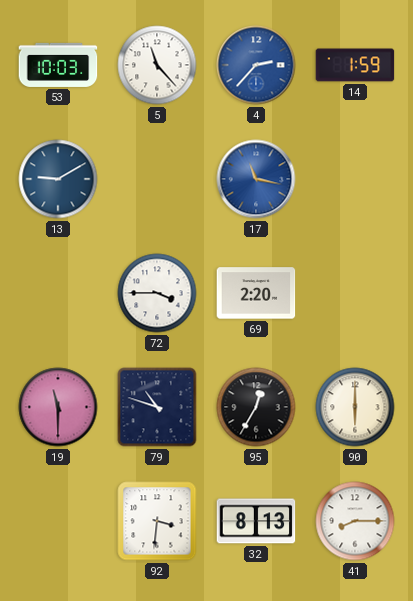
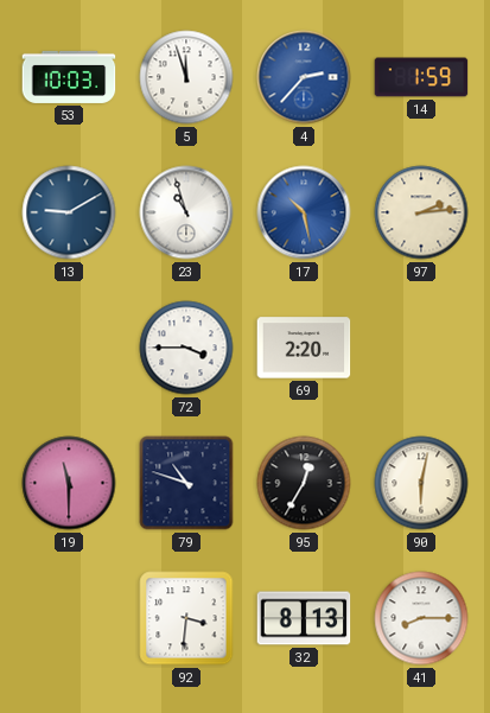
5: 11:23 -> 11:57
23: none -> 10:57
17: 11:17 -> 10:28
97: none -> 2:14
90: 6:00 -> 6:02
